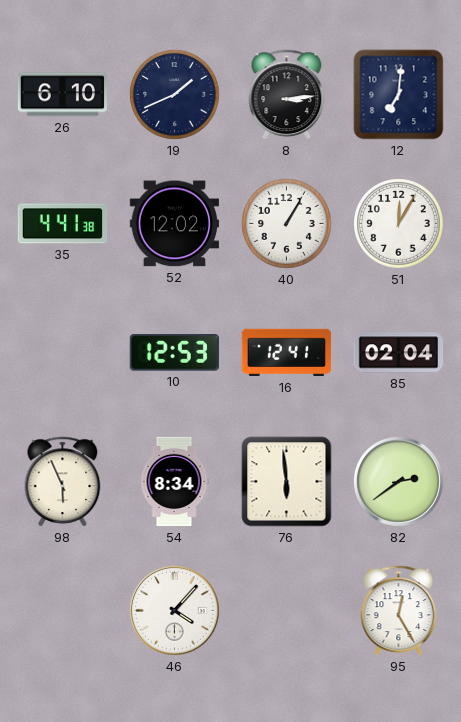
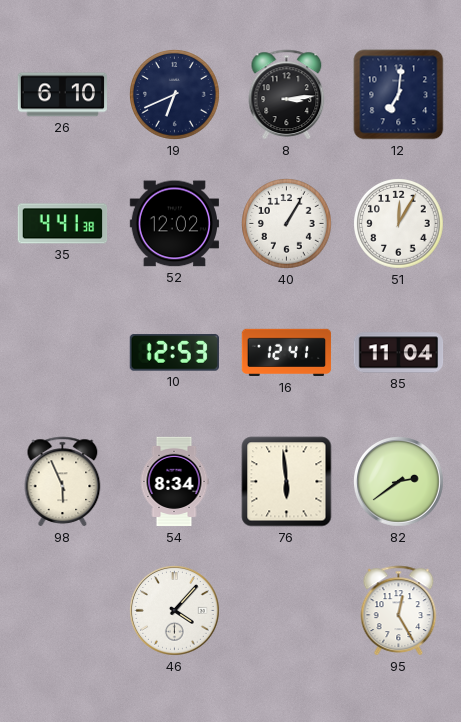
19: 1:41 -> 6:41
85: 02:04 -> 11:04
